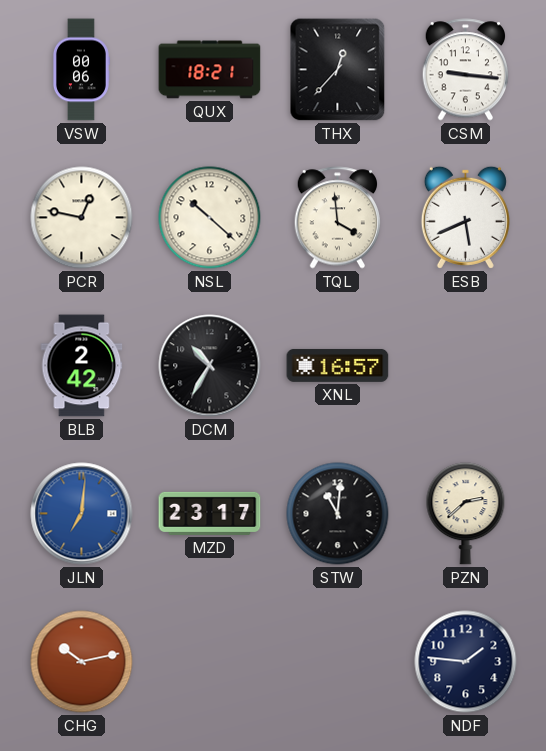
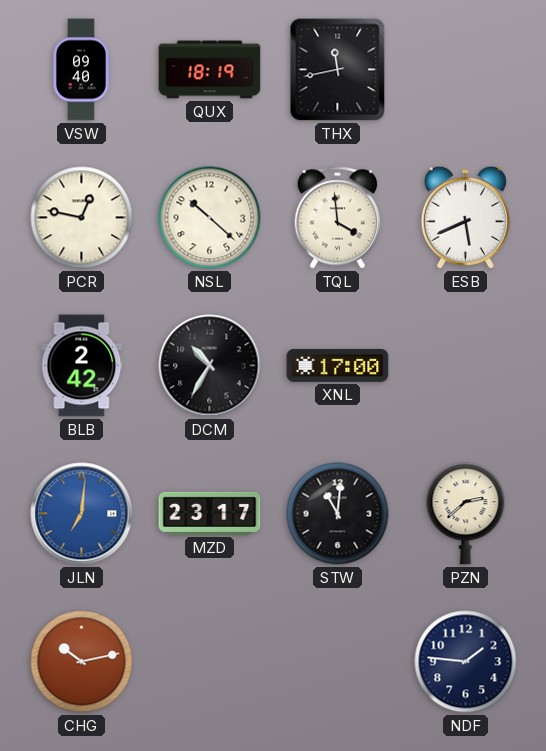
VSW: 00:06 -> 09:40
QUX: 18:21 -> 18:19
THX: 12:37 -> 11:43
CSM: 9:16 -> none
XNL: 16:57 -> 17:00
